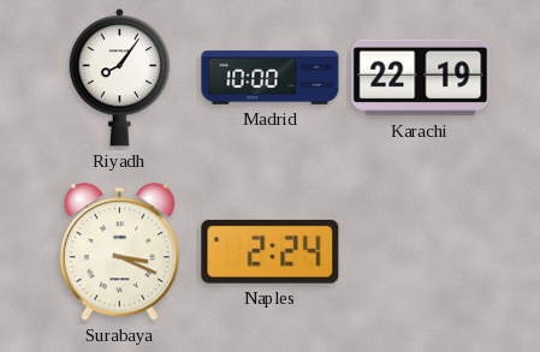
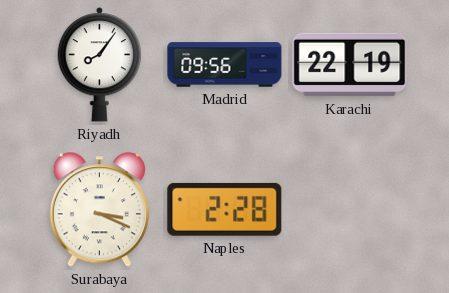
Madrid: 10:00 -> 09:56
Naples: 2:24 -> 2:28
